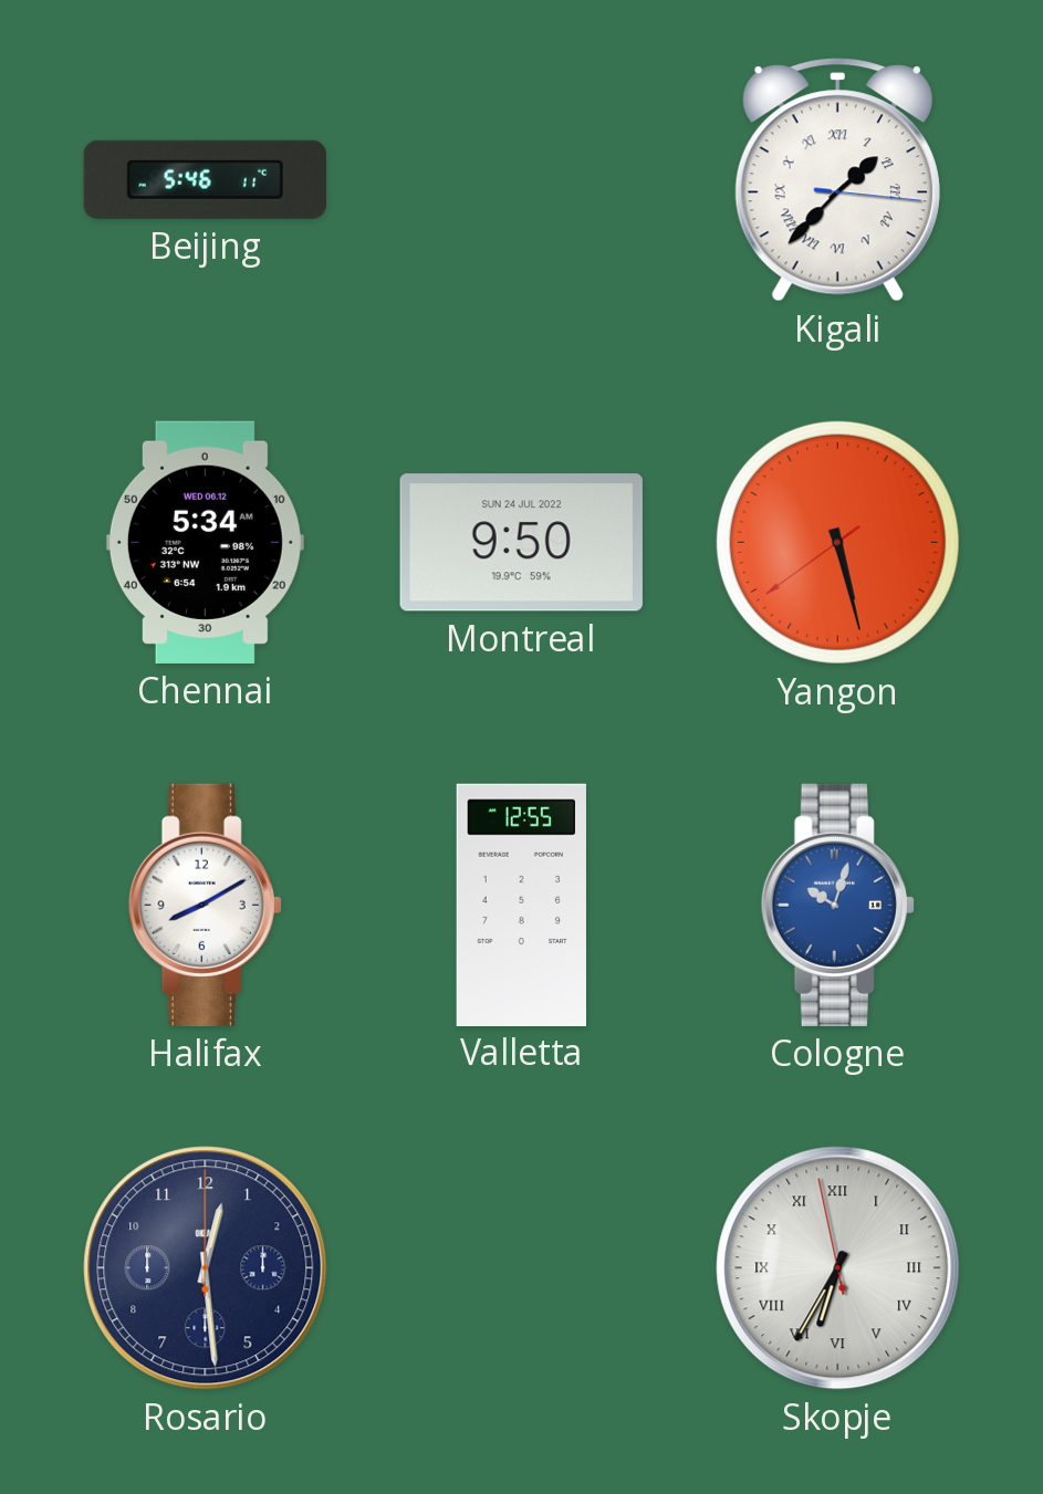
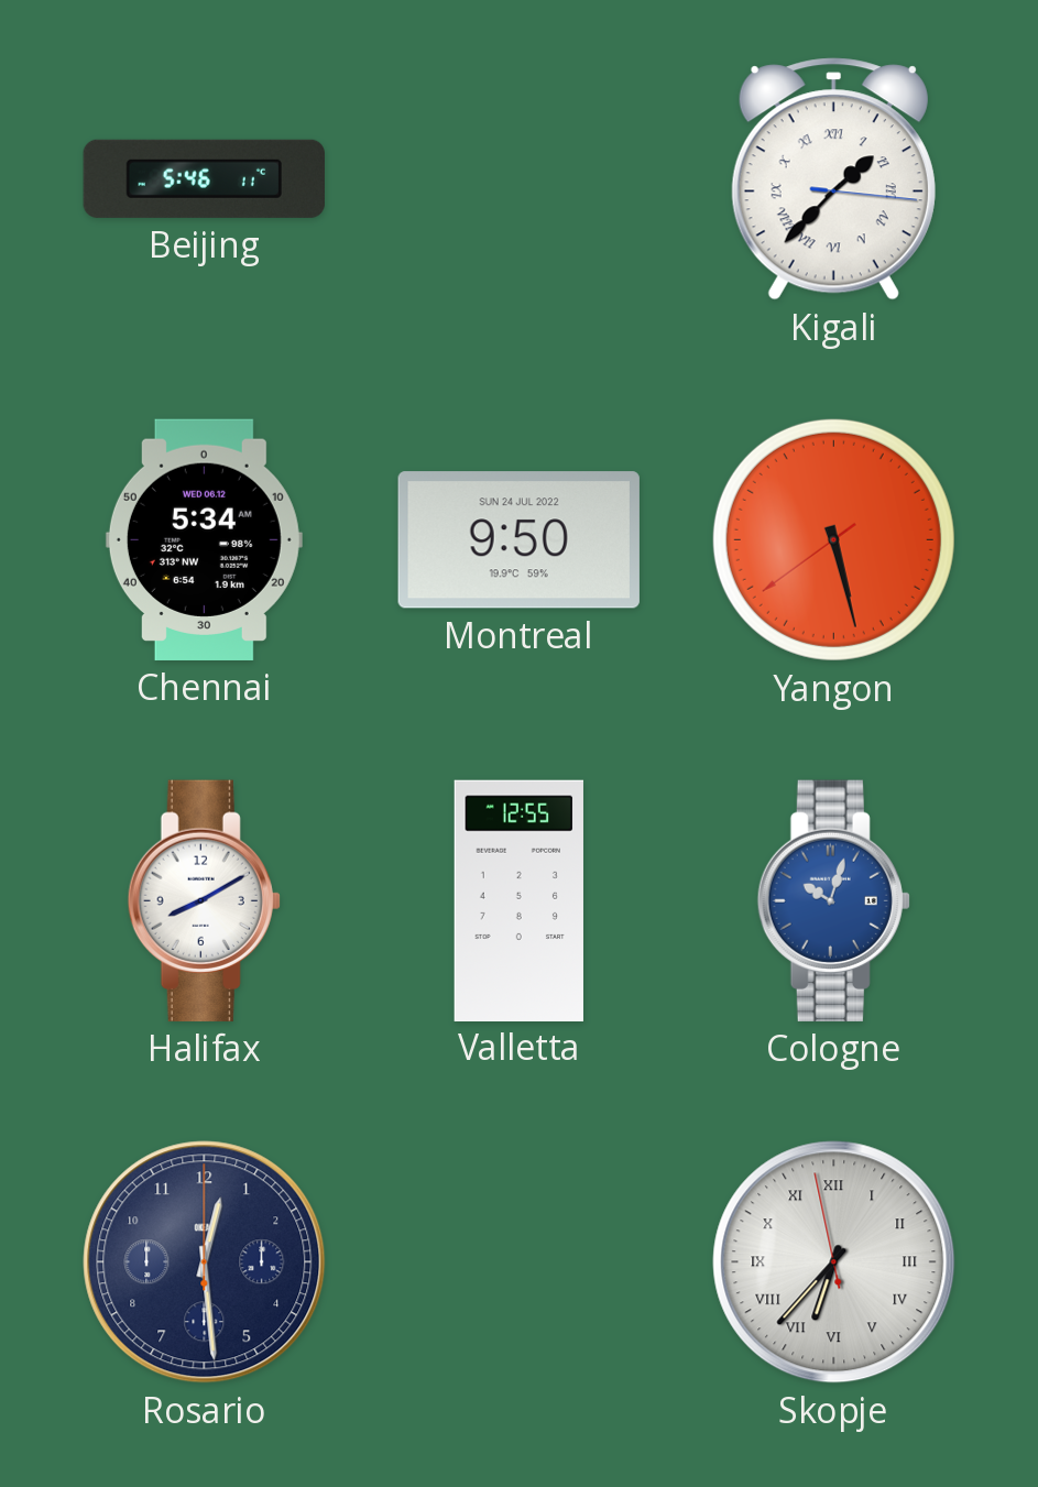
Skopje: 6:34 -> 6:36
